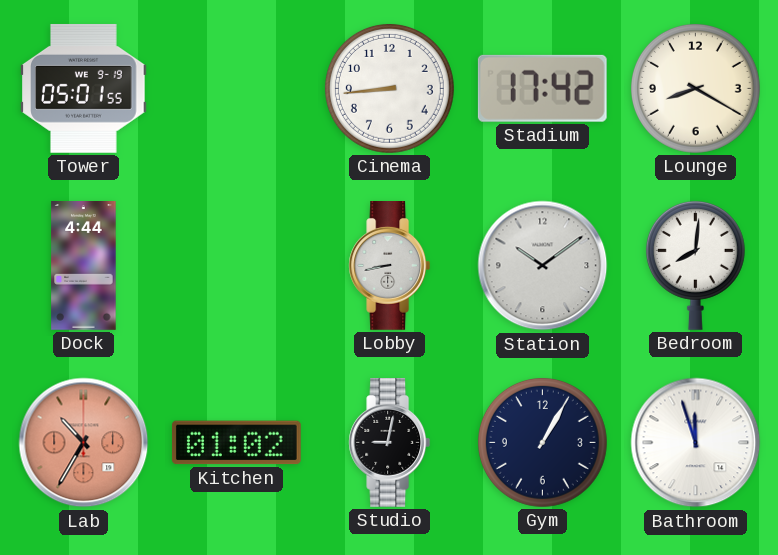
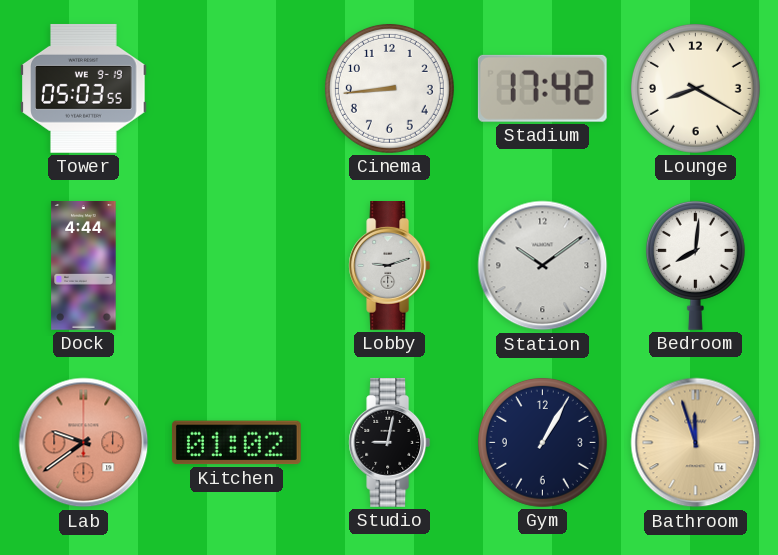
Tower: 05:01 -> 05:03
Lobby: 8:43 -> 9:12
Lab: 10:35 -> 9:39
Bathroom dial: white -> champagne
